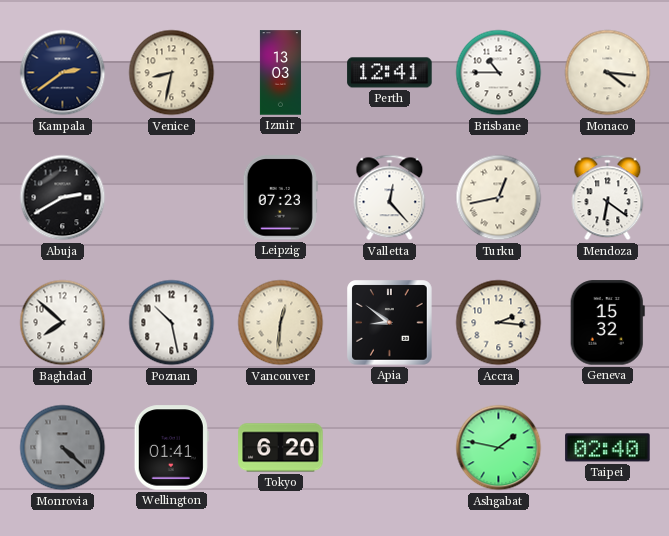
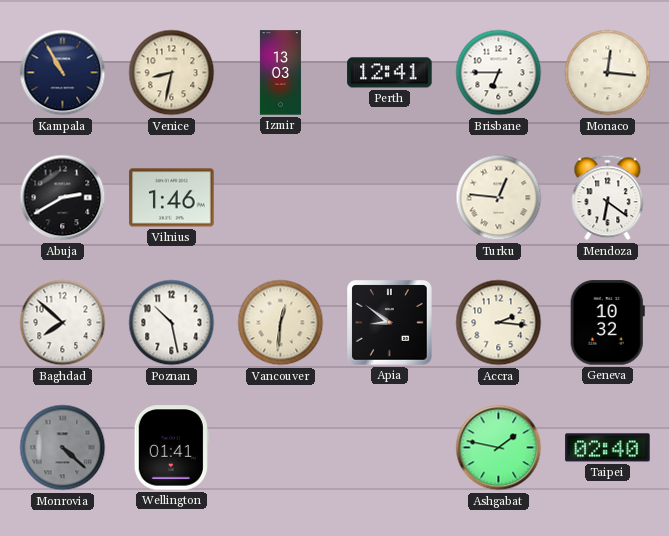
Kampala: 2:39 -> 10:55
Brisbane: 10:45 -> 6:45
Monaco: 4:16 -> 12:16
Vilnius: none -> 1:46
Leipzig: 07:23 -> none
Valletta: 12:23 -> none
Turku: 12:43 -> 12:46
Geneva: 15:32 -> 10:32
Tokyo: 6:20 -> none
